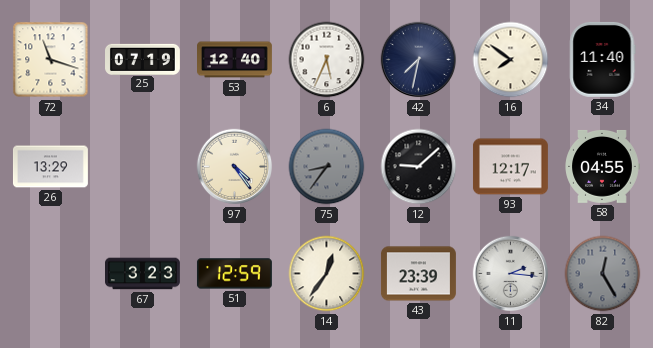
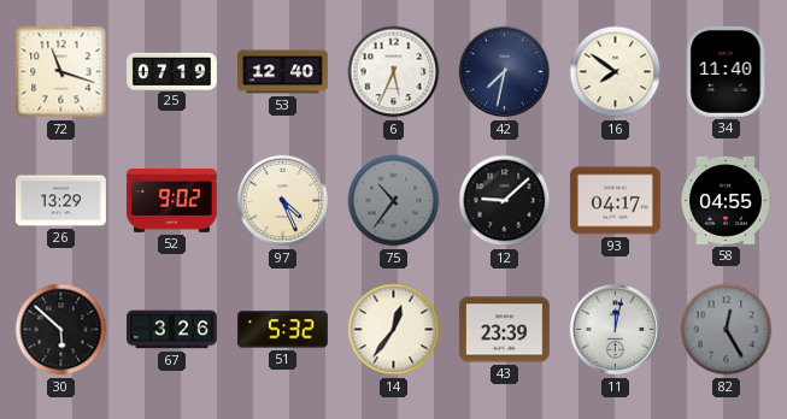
52: none -> 9:02
97: 4:24 -> 4:26
75: 8:36 -> 10:36
93: 12:17 -> 04:17
30: none -> 5:52
67: 3:23 -> 3:26
51: 12:59 -> 5:32
11: 2:16 -> 12:02
